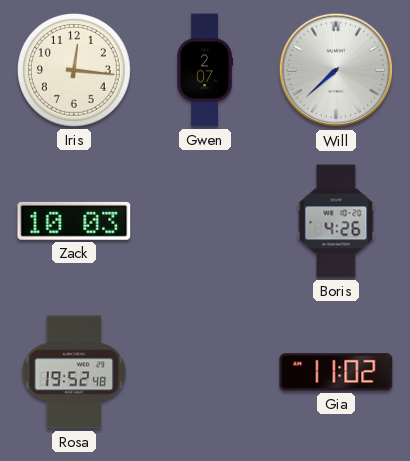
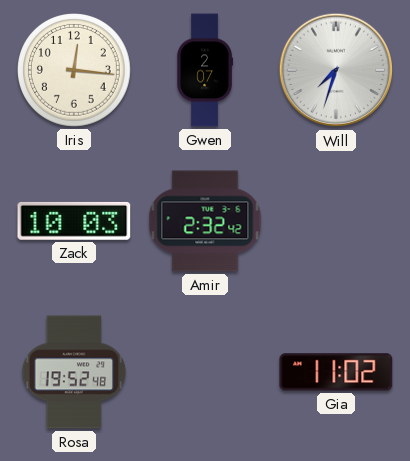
Will: 7:38 -> 7:33
Amir: none -> 2:32
Boris: 4:26 -> none
